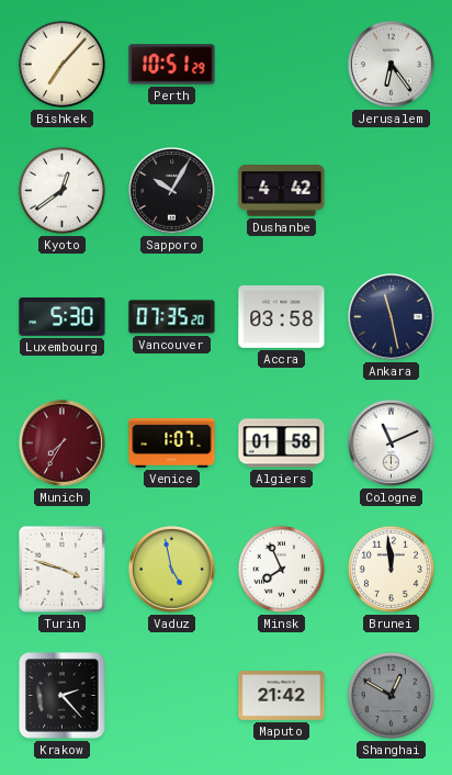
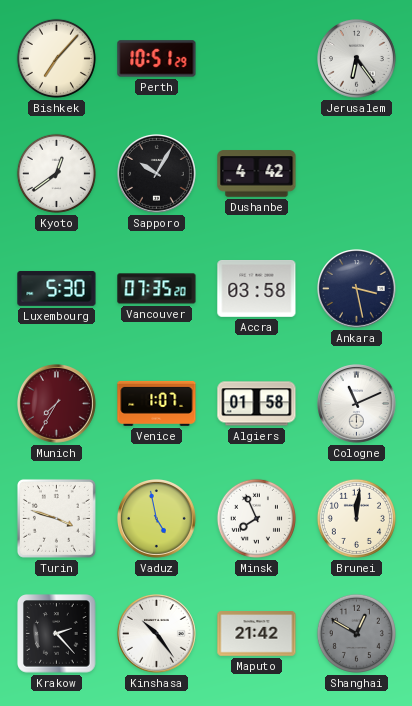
Ankara: 11:28 -> 3:28
Brunei: 11:59 -> 12:01
Kinshasa: none -> 10:24
